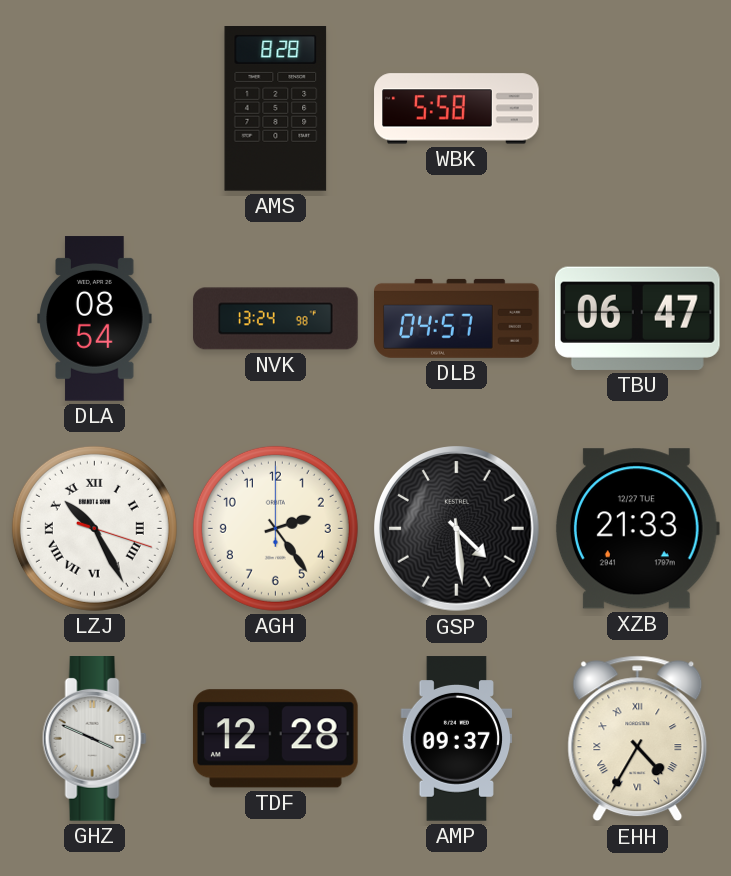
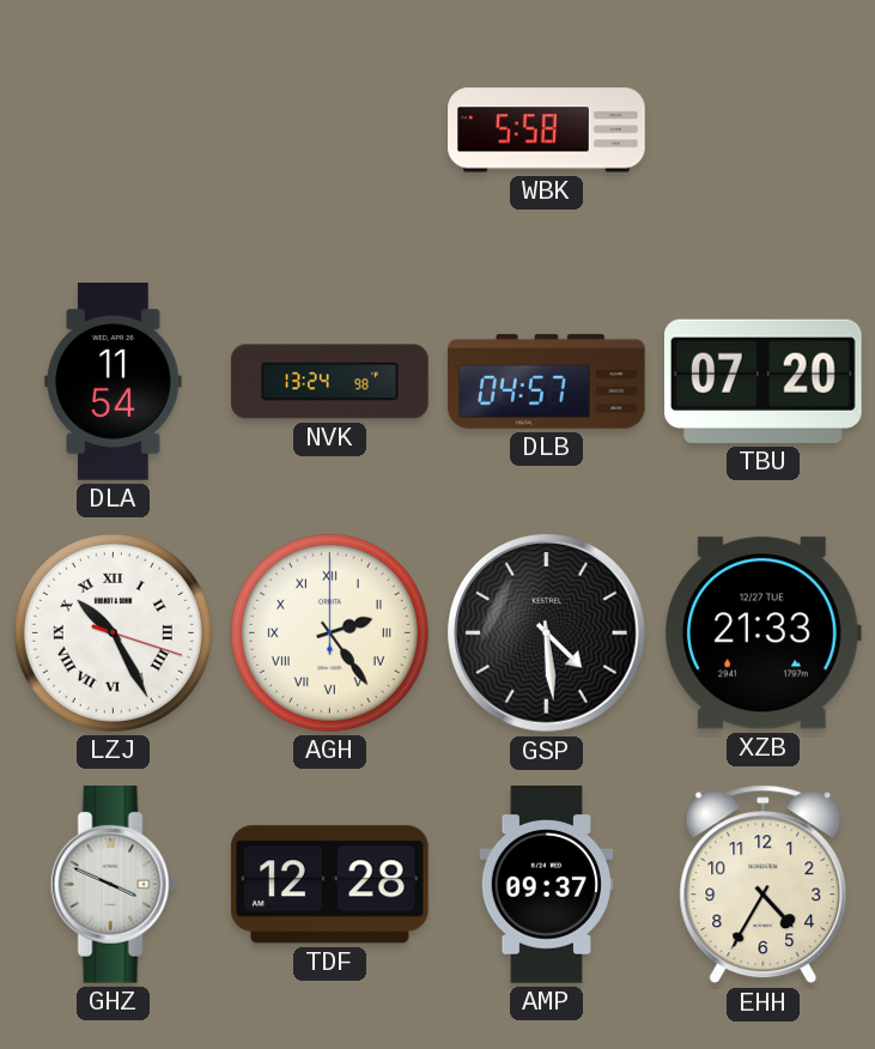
AMS: 8:28 -> none
DLA: 08:54 -> 11:54
TBU: 06:47 -> 07:20
AGH numerals: Arabic -> Roman
EHH numerals: Roman -> Arabic
